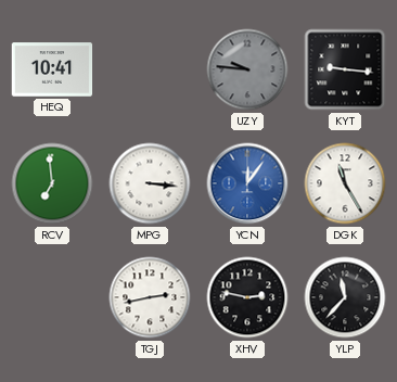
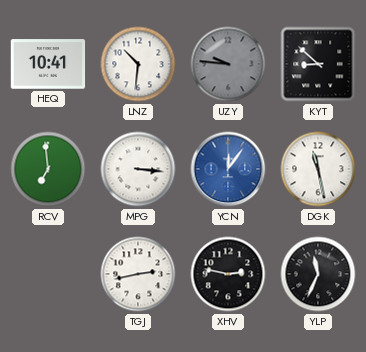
LNZ: none -> 10:31
KYT: 9:16 -> 8:52
DGK: 11:25 -> 11:28
YLP: 11:37 -> 11:34
